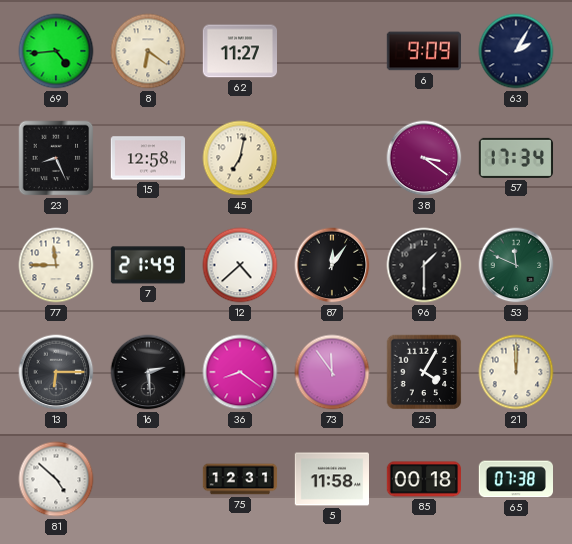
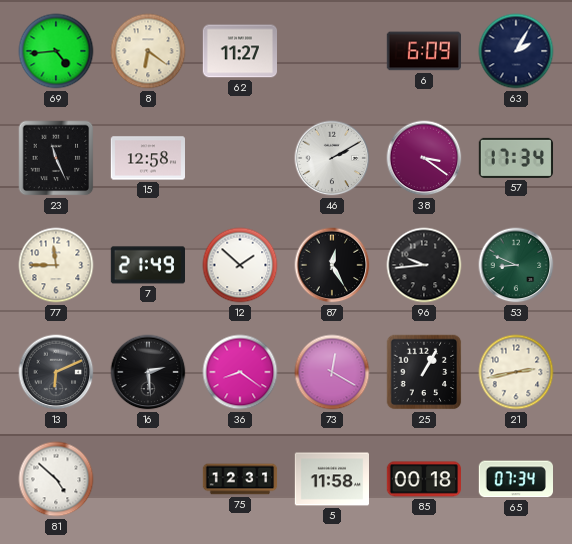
6: 9:09 -> 6:09
23: 8:26 -> 11:26
45: 7:02 -> none
46: none -> 2:10
12: 4:38 -> 1:52
87: 12:06 -> 12:25
96: 1:30 -> 9:44
53: 11:49 -> 8:49
13: 6:15 -> 6:11
73: 11:54 -> 12:20
25: 4:05 -> 1:05
21: 12:00 -> 2:43
65: 07:38 -> 07:34
